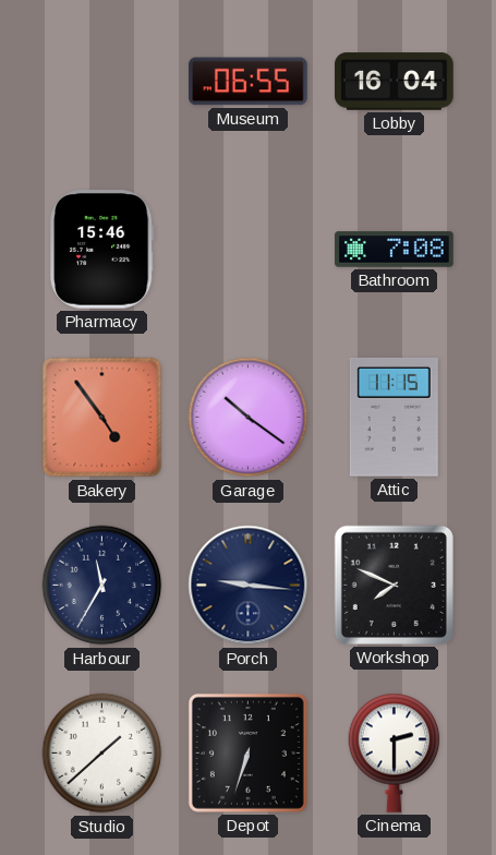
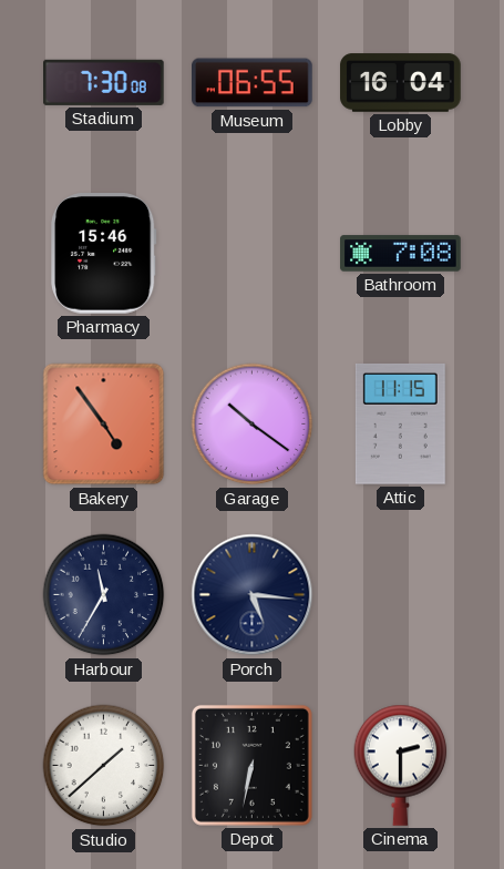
Stadium: none -> 7:30
Porch: 9:16 -> 5:16
Workshop: 7:49 -> none
Depot: 6:33 -> 6:32
